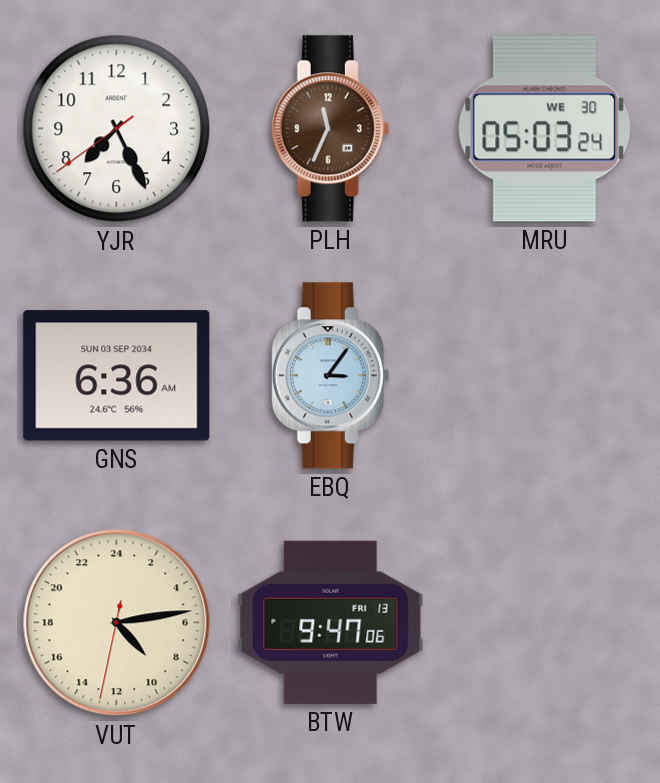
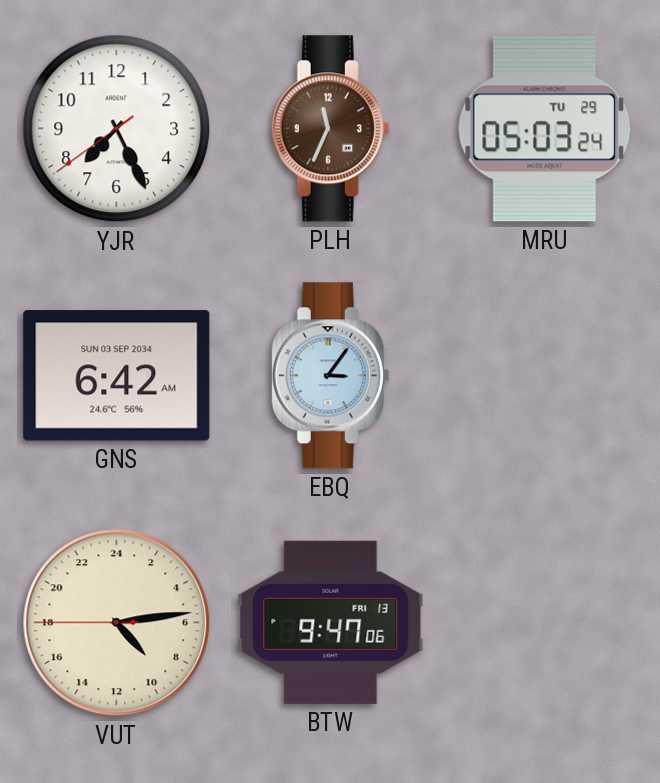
MRU date: WE 30 -> TU 29
GNS: 6:36 -> 6:42
VUT: 9:13:32 -> 9:13:45
